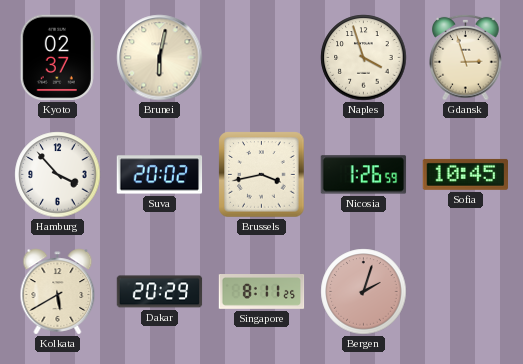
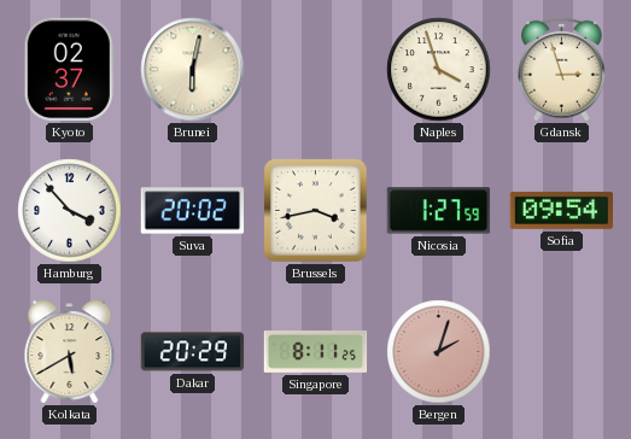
Nicosia: 1:26 -> 1:27
Sofia: 10:45 -> 09:54
